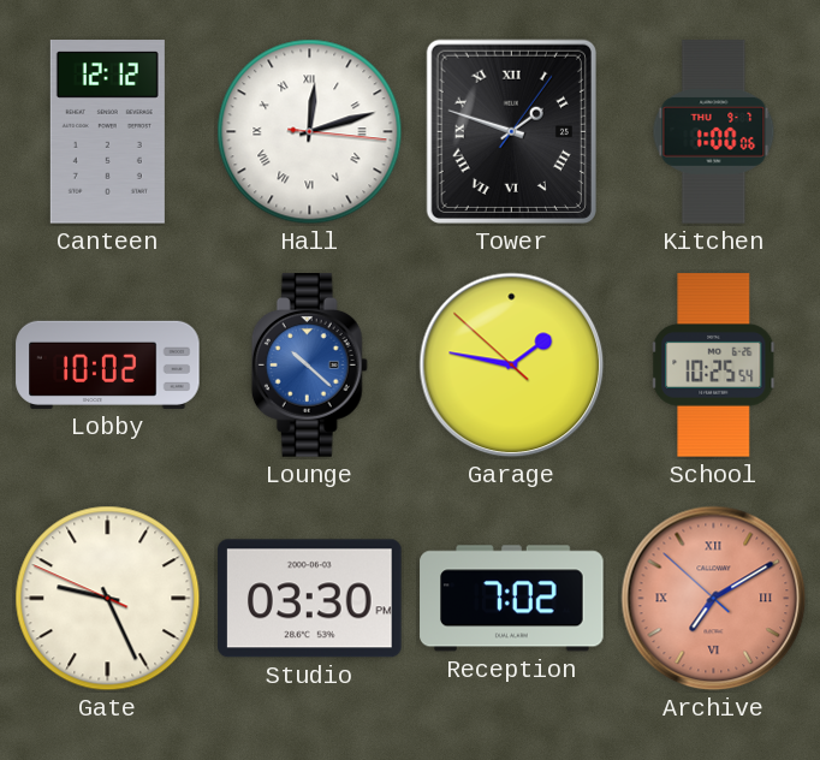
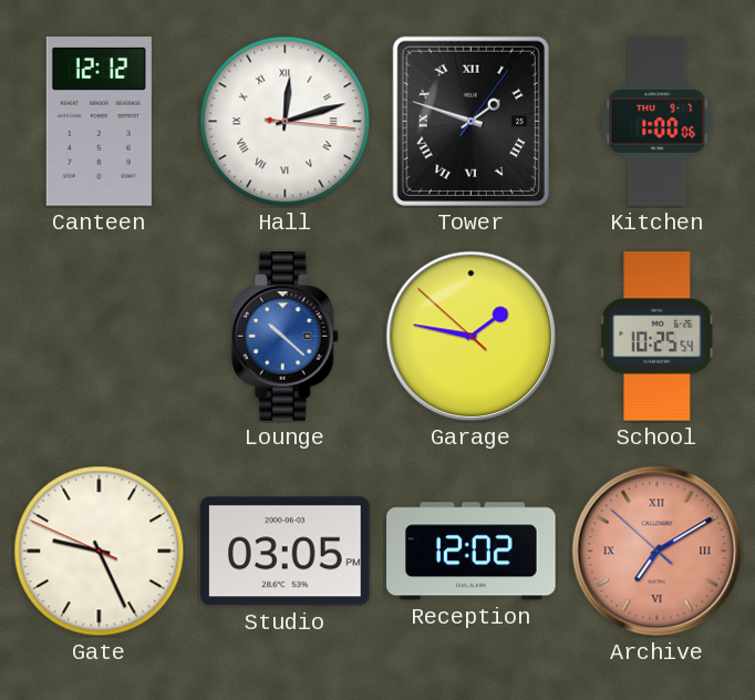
Lobby: 10:02 -> none
Studio: 03:30 -> 03:05
Reception: 7:02 -> 12:02
